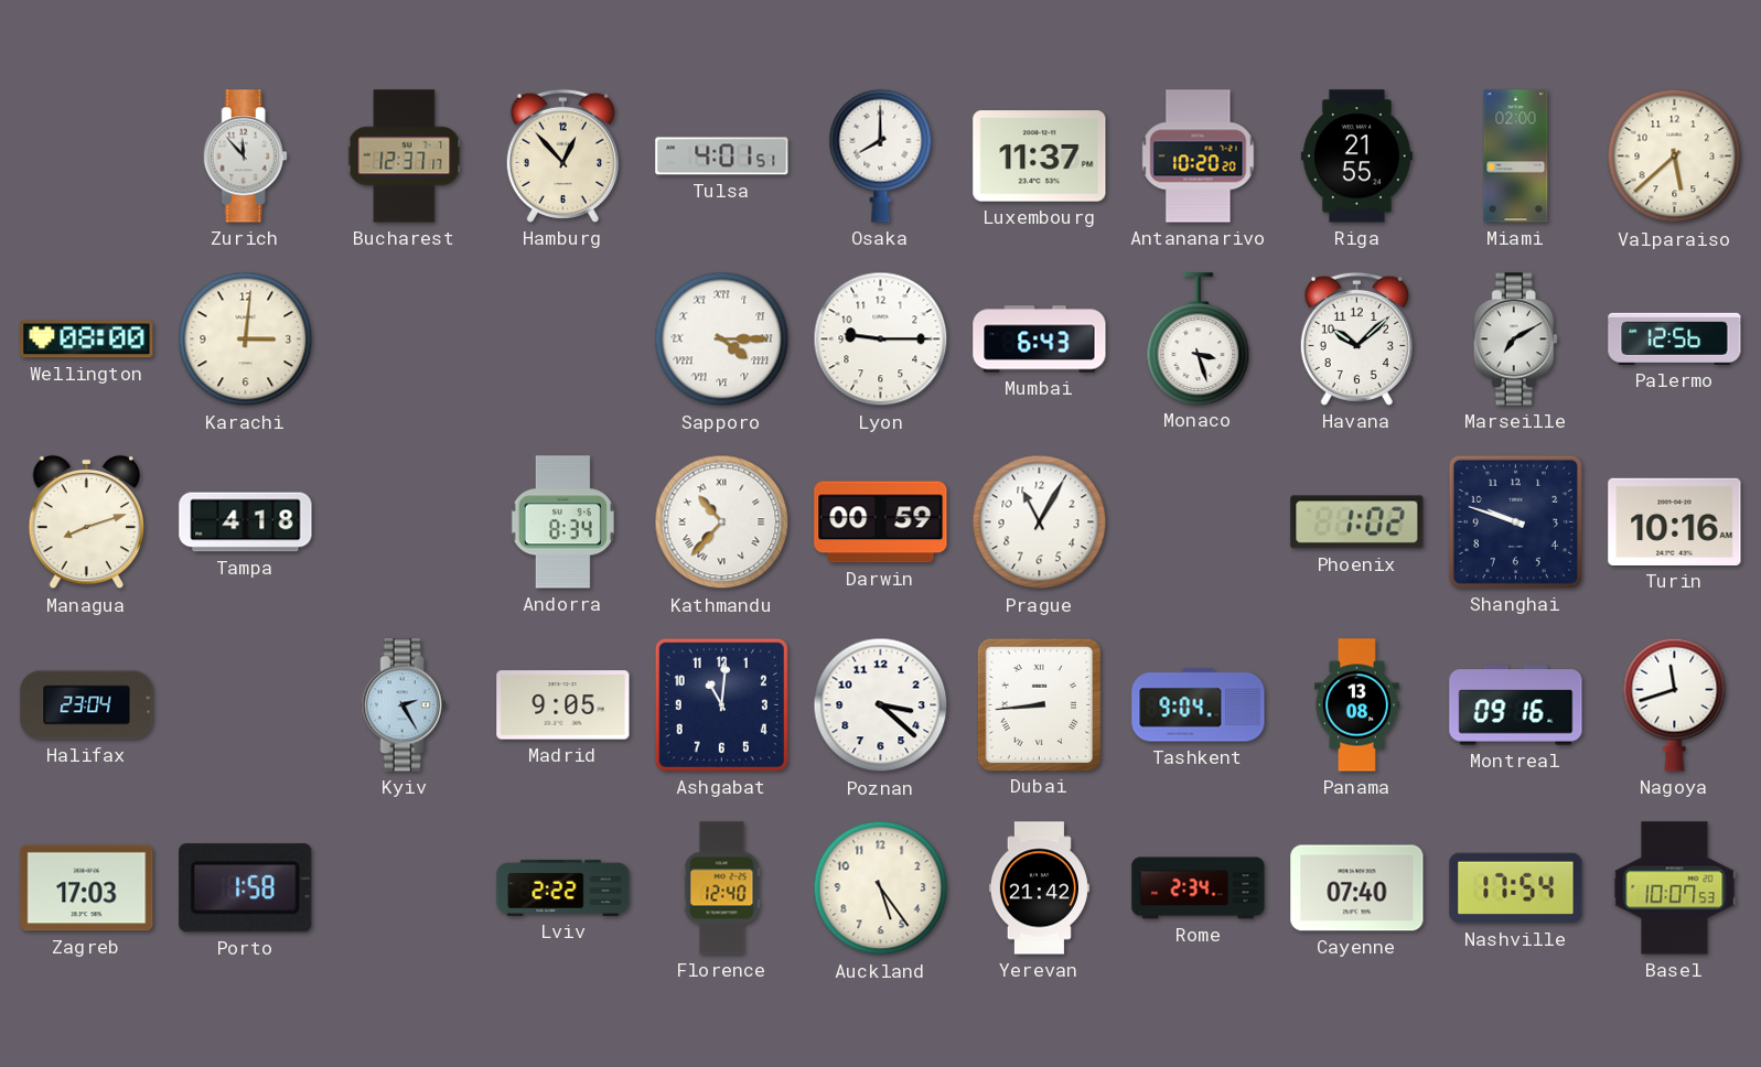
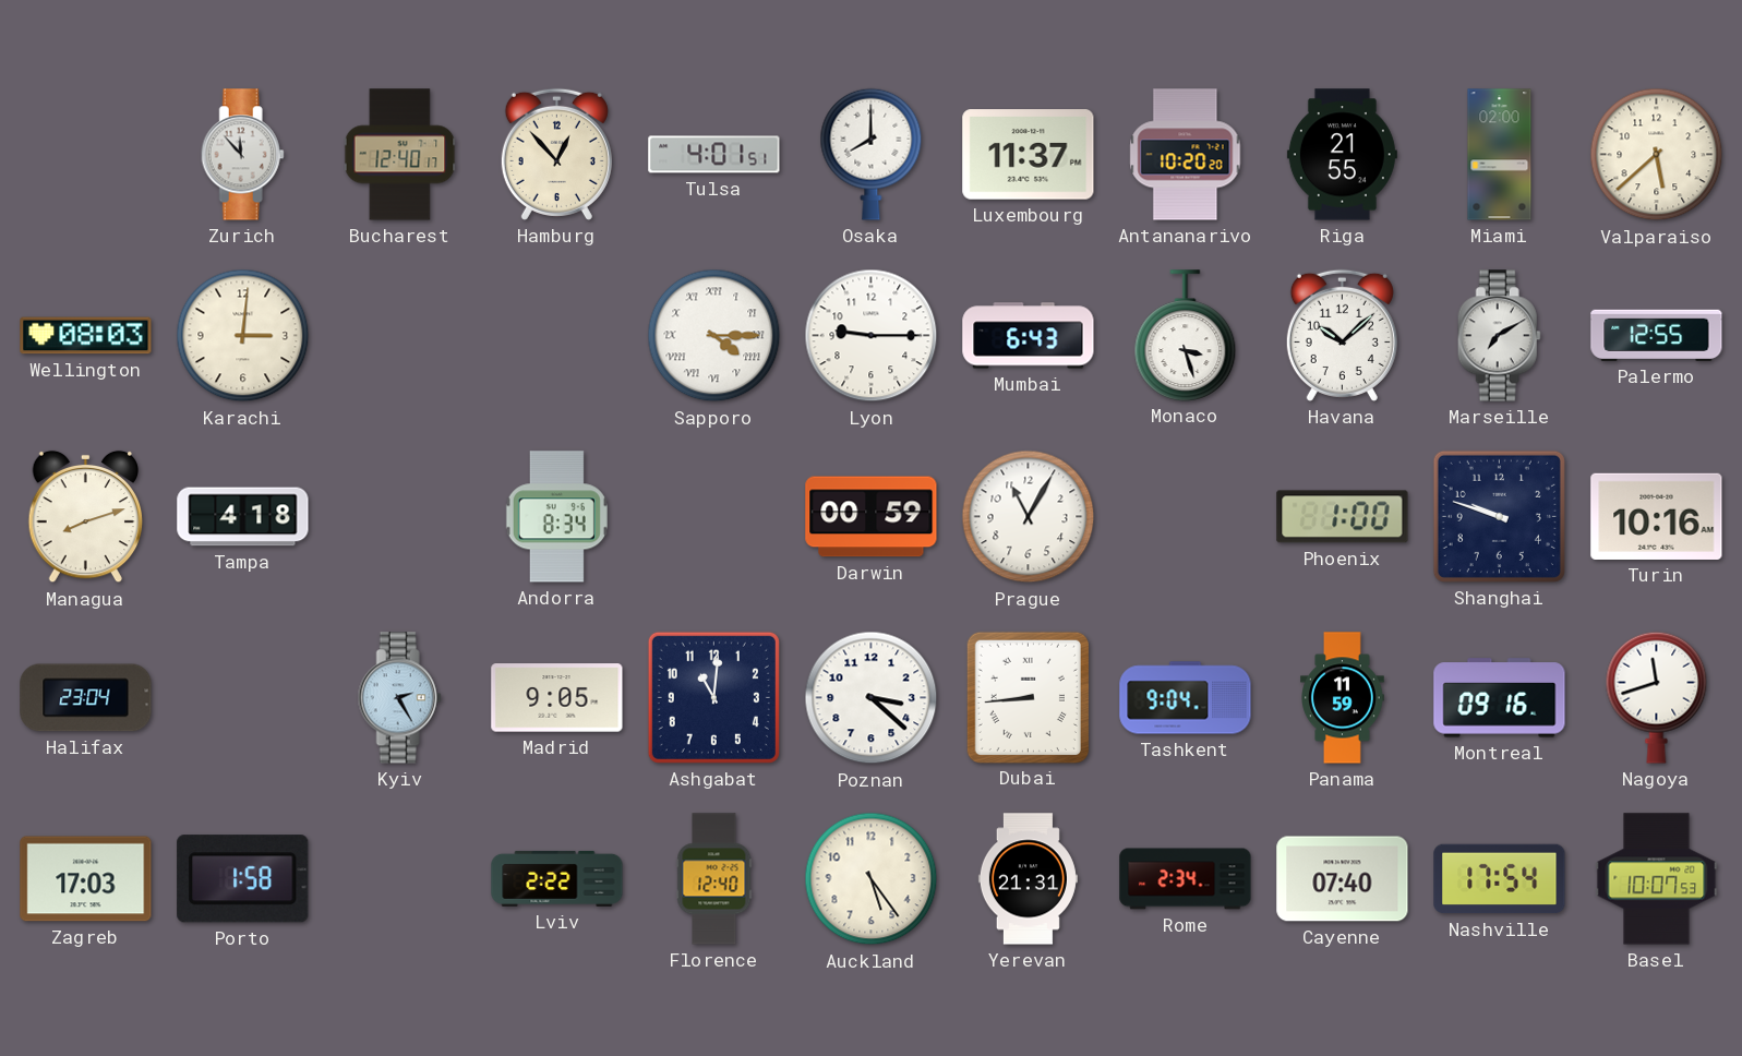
Bucharest: 12:37 -> 12:40
Wellington: 08:00 -> 08:03
Palermo: 12:56 -> 12:55
Kathmandu: 10:37 -> none
Phoenix: 1:02 -> 1:00
Panama: 13:08 -> 11:59
Yerevan: 21:42 -> 21:31
